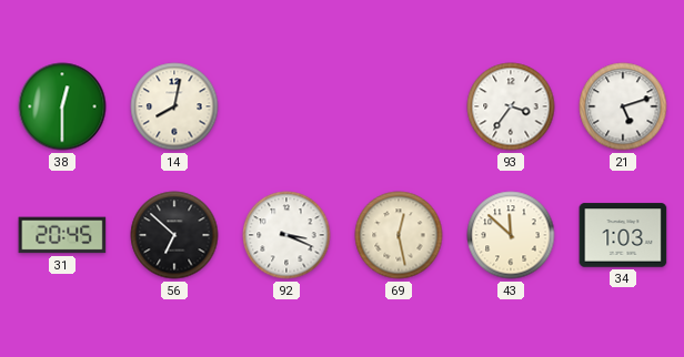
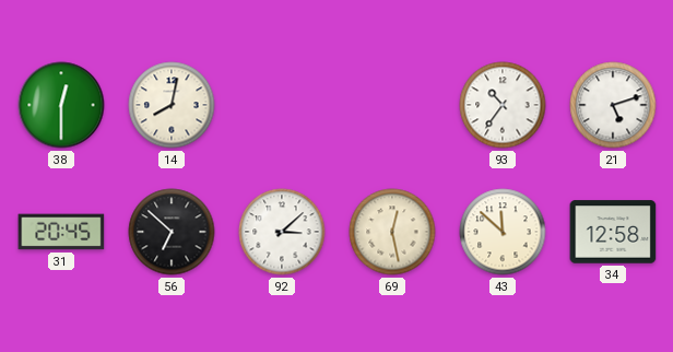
93: 3:36 -> 10:36
92: 3:19 -> 3:08
34: 1:03 -> 12:58
